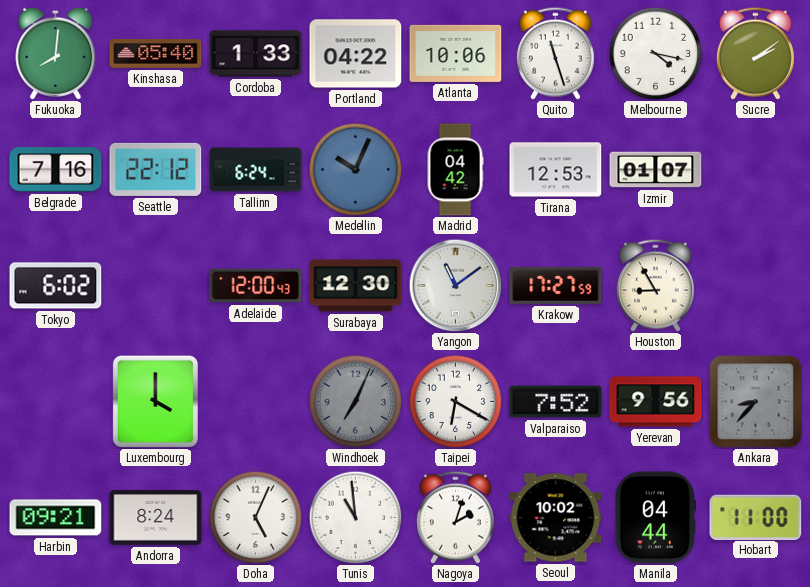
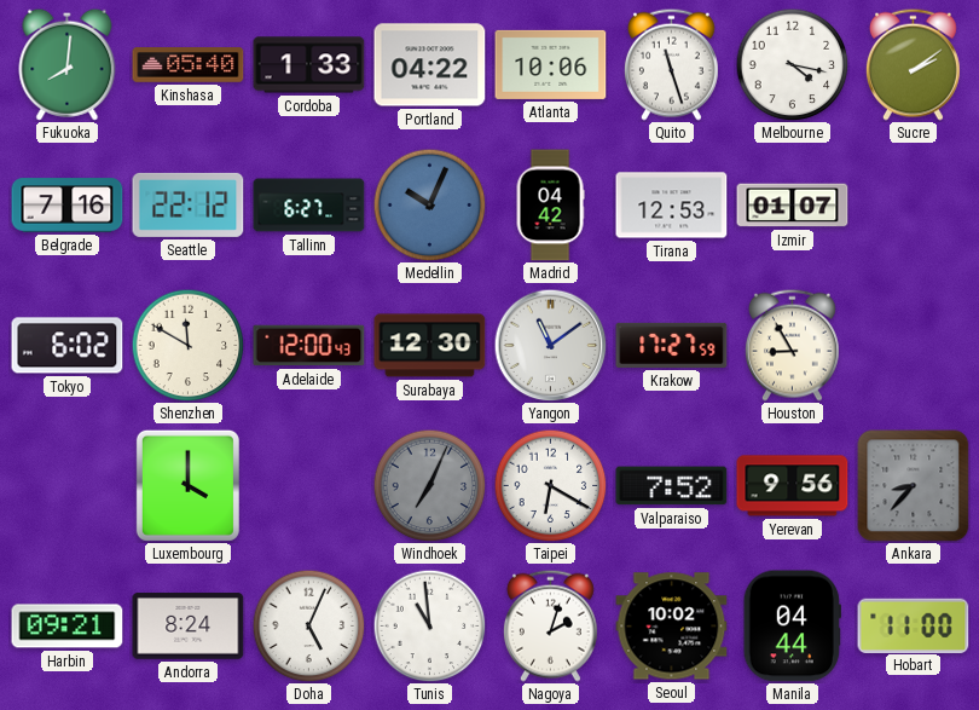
Tallinn: 6:24 -> 6:27
Shenzhen: none -> 11:50
